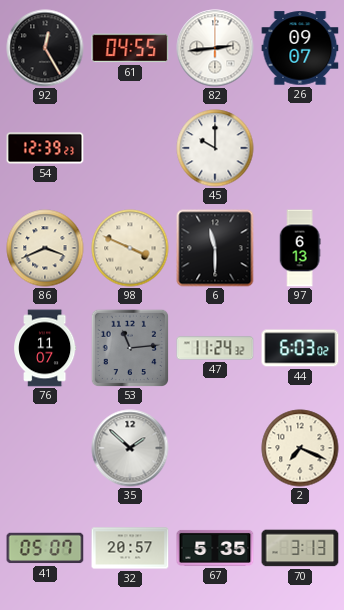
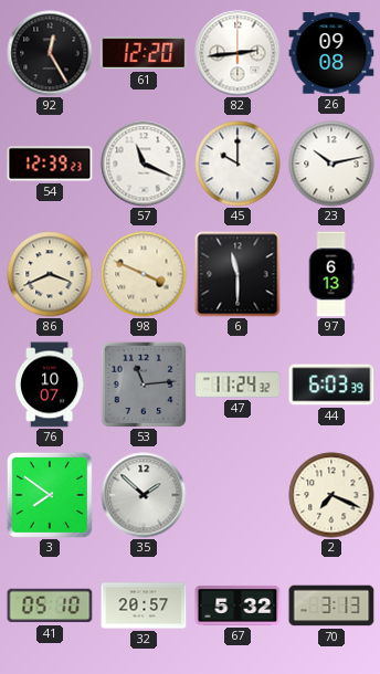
61: 04:55 -> 12:20
26: 09:07 -> 09:08
57: none -> 11:19
23: none -> 10:13
76: 11:07 -> 10:07
44: 6:03:02 -> 6:03:39
3: none -> 7:51
41: 05:07 -> 05:10
67: 5:35 -> 5:32
